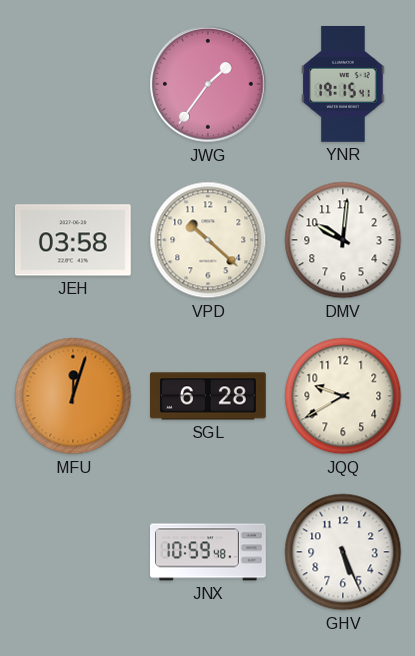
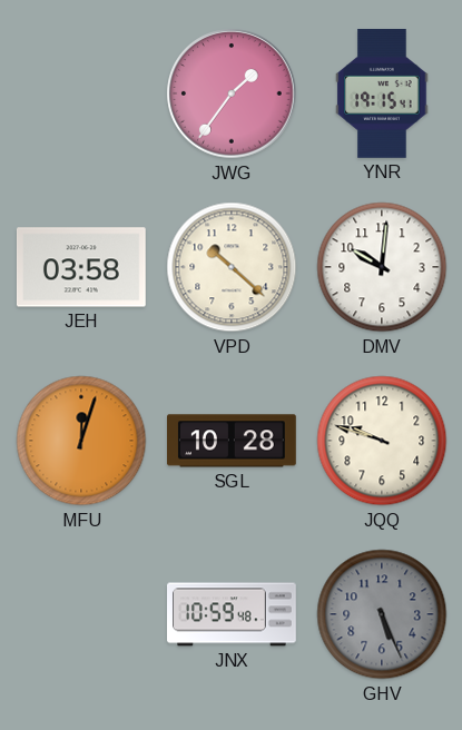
SGL: 6:28 -> 10:28
JQQ: 9:40 -> 9:48
GHV dial: white -> grey
